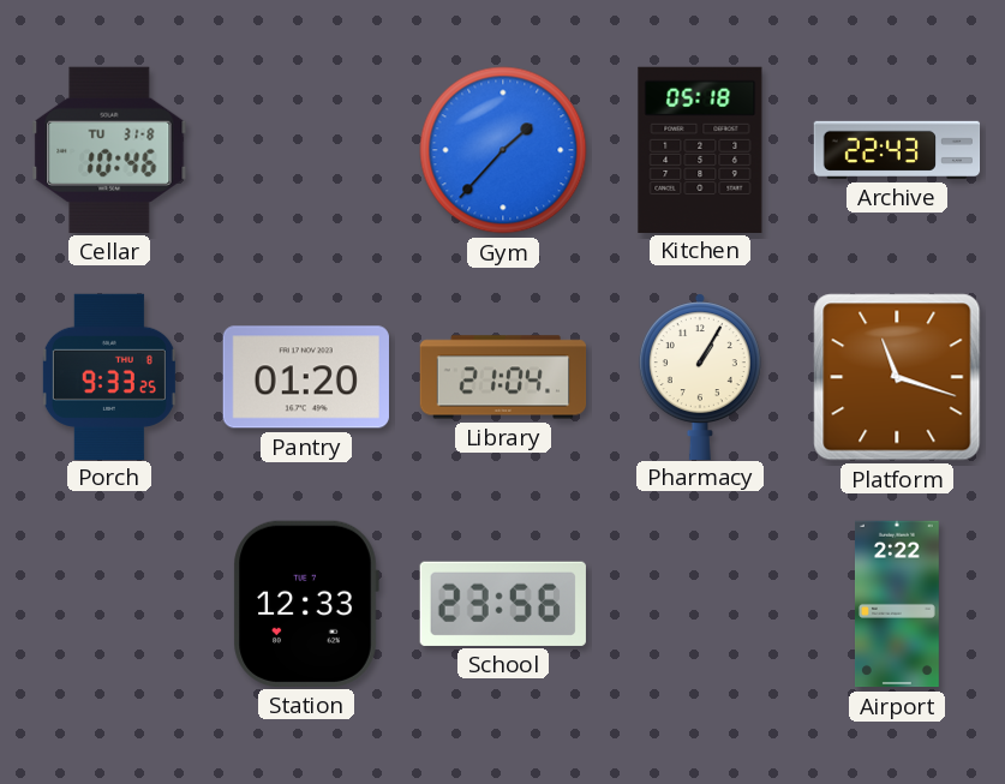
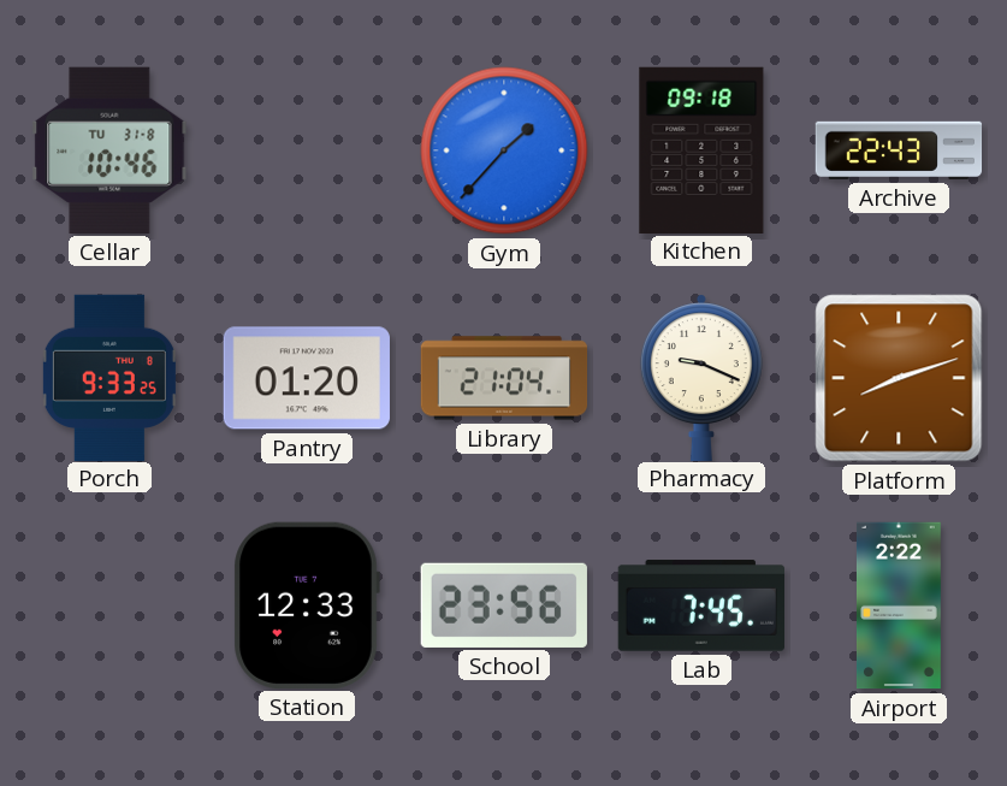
Kitchen: 05:18 -> 09:18
Pharmacy: 1:05 -> 9:19
Platform: 11:18 -> 8:12
Lab: none -> 7:45
